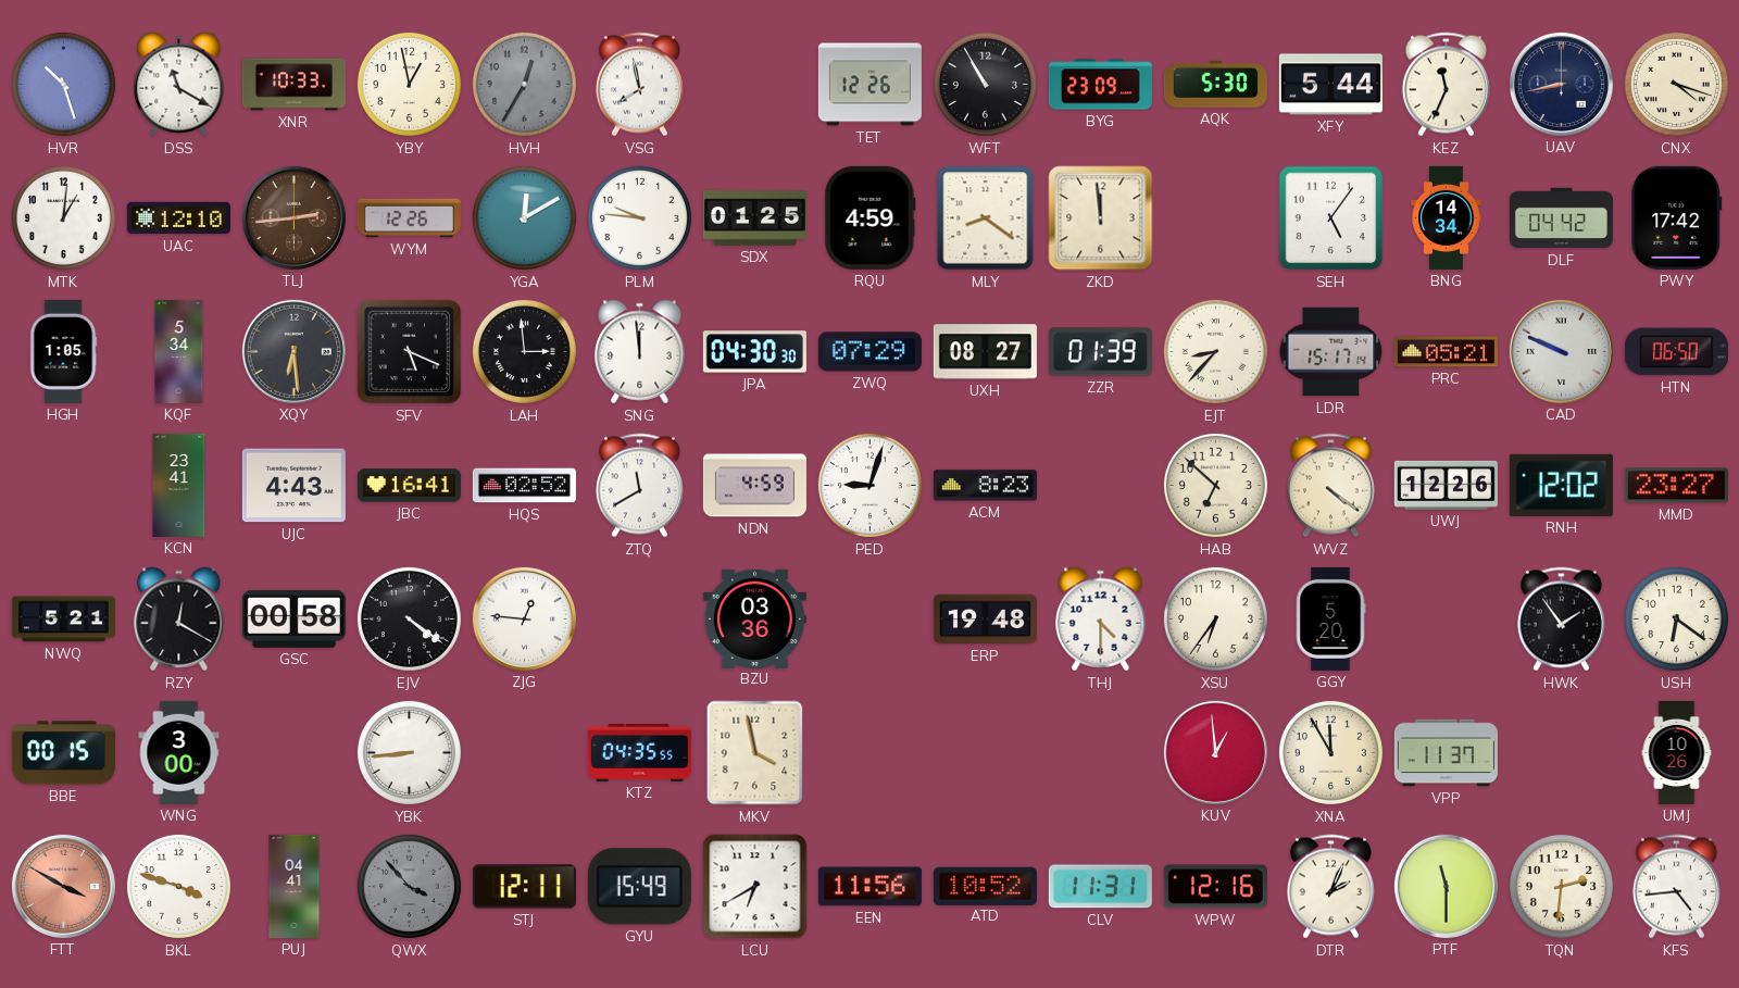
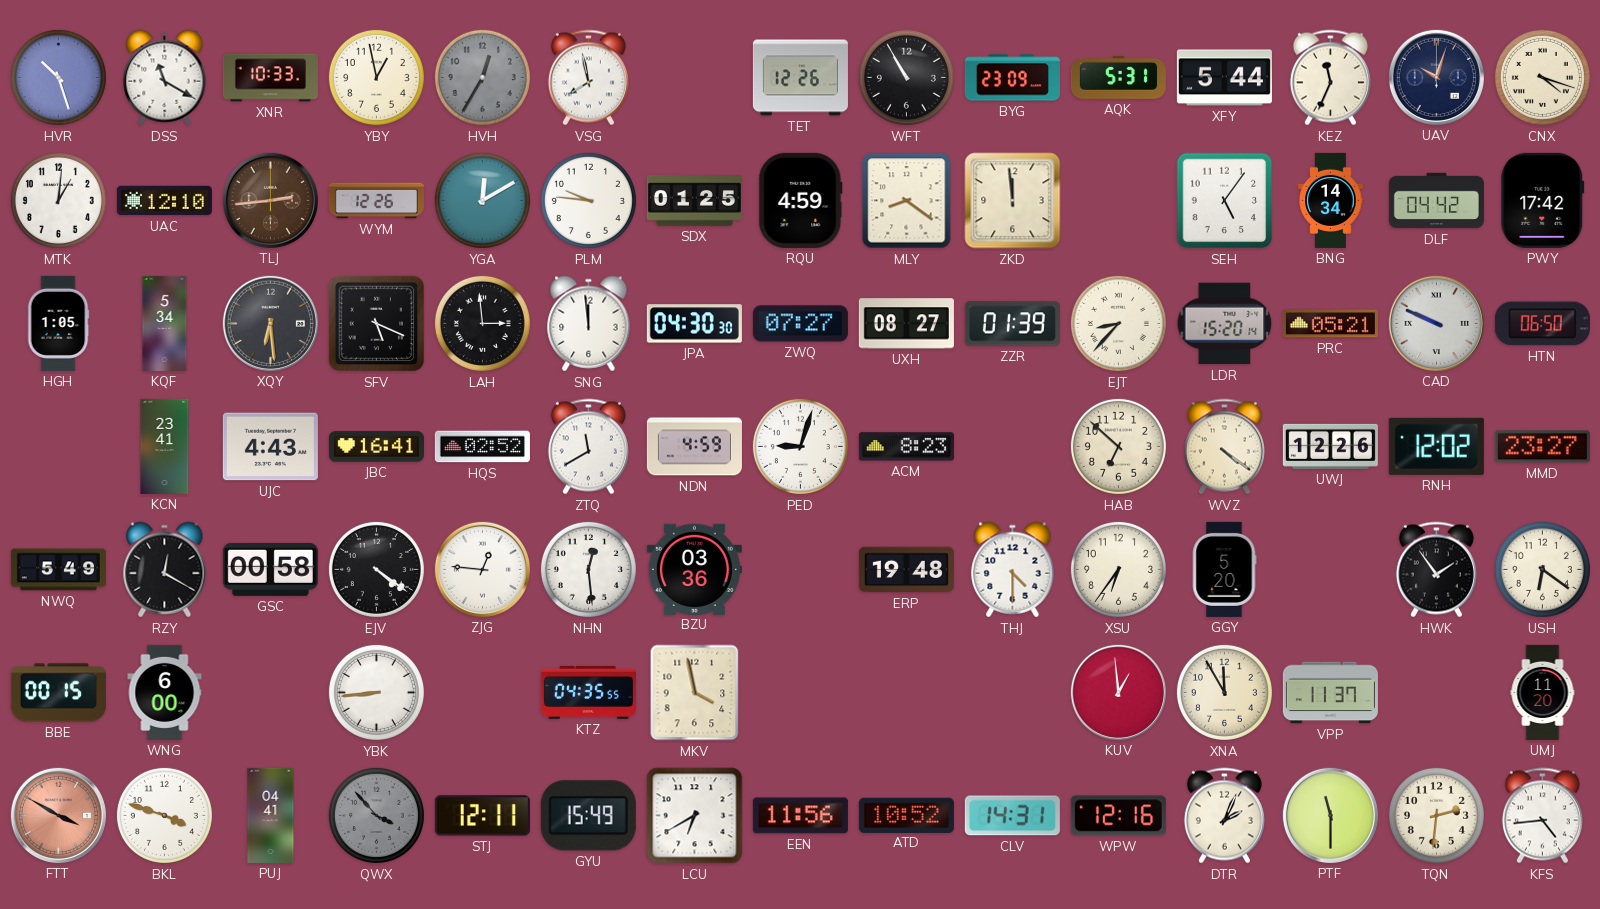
AQK: 5:30 -> 5:31
UAV: 8:43 -> 10:03
ZWQ: 07:29 -> 07:27
LDR: 15:17 -> 15:20
NWQ: 5:21 -> 5:49
NHN: none -> 12:29
WNG: 3:00 -> 6:00
UMJ: 10:26 -> 11:20
CLV: 11:31 -> 14:31
